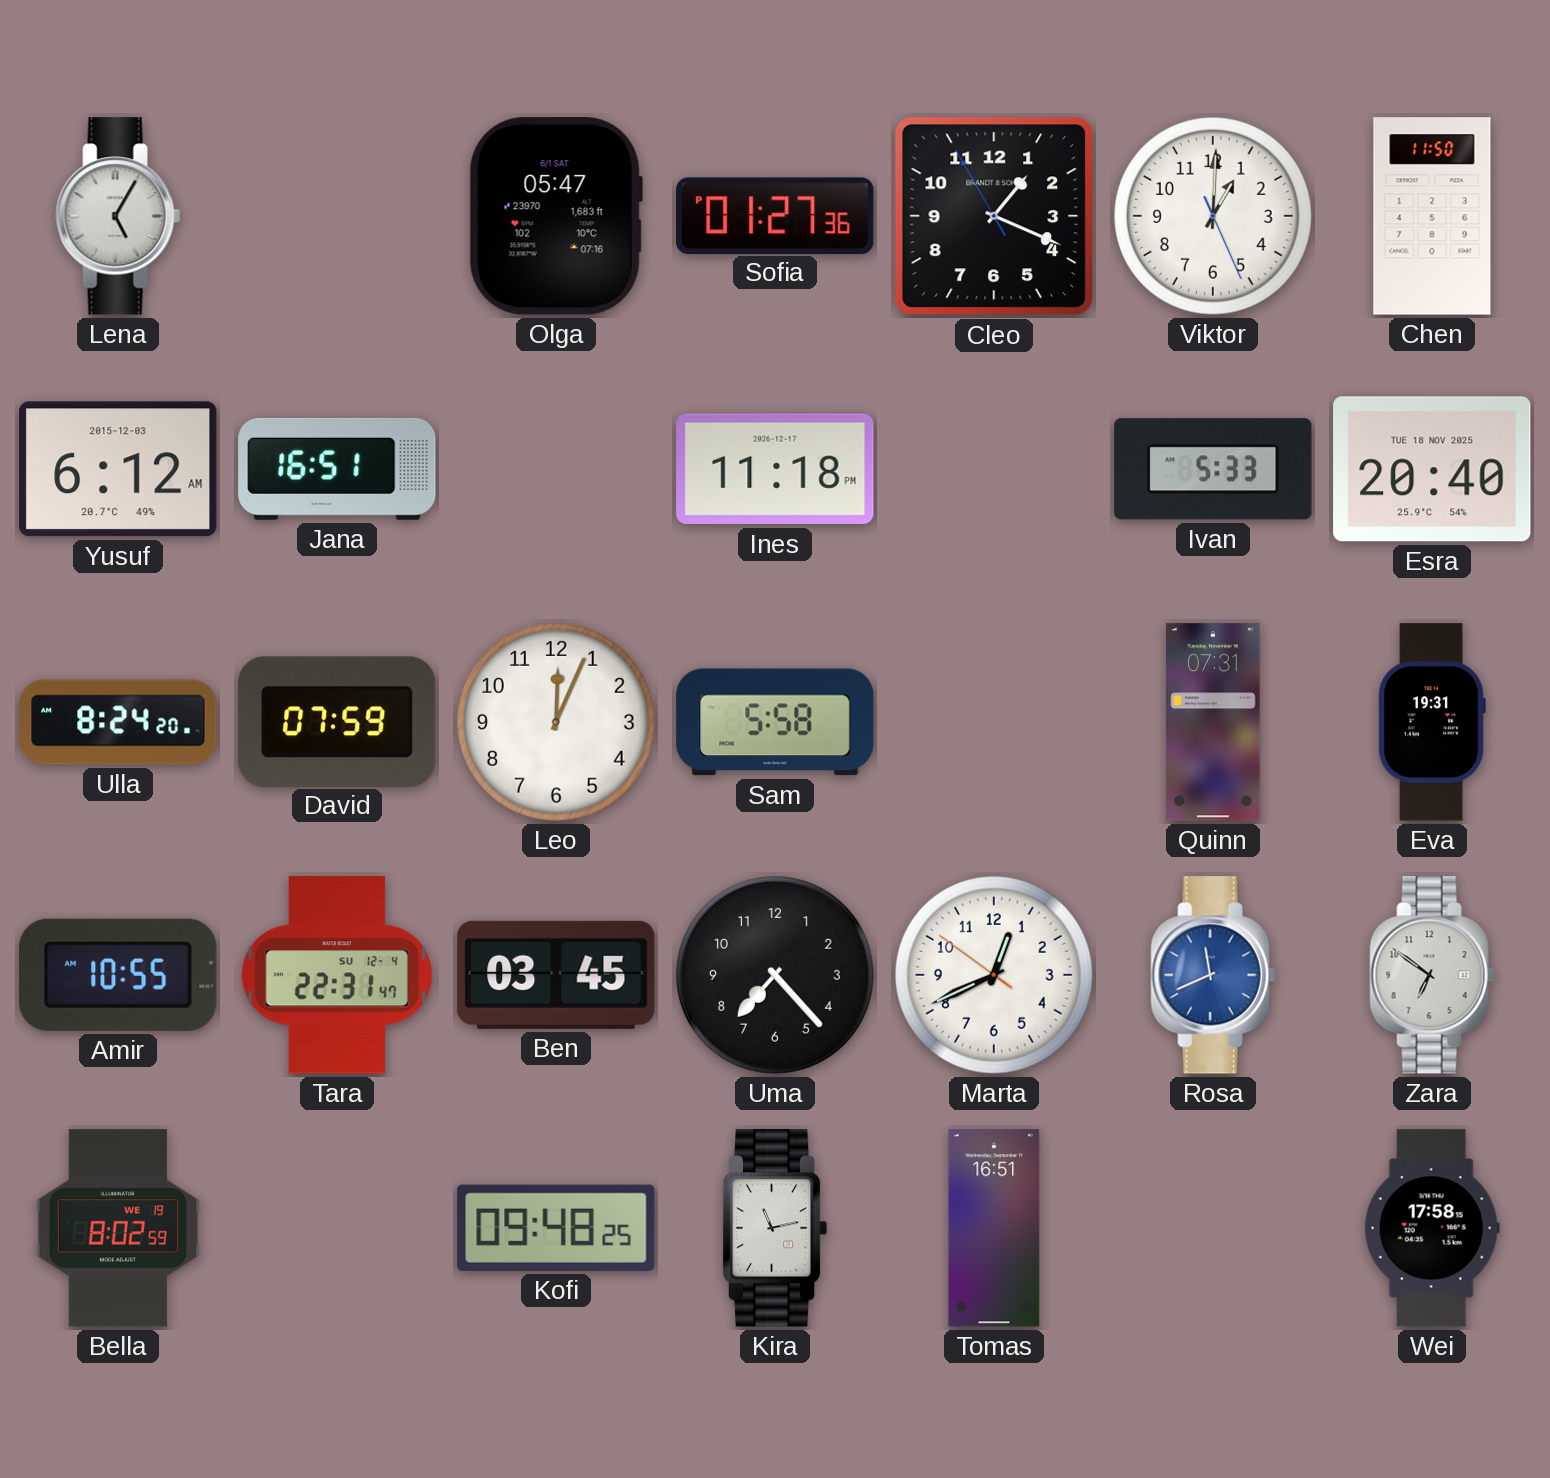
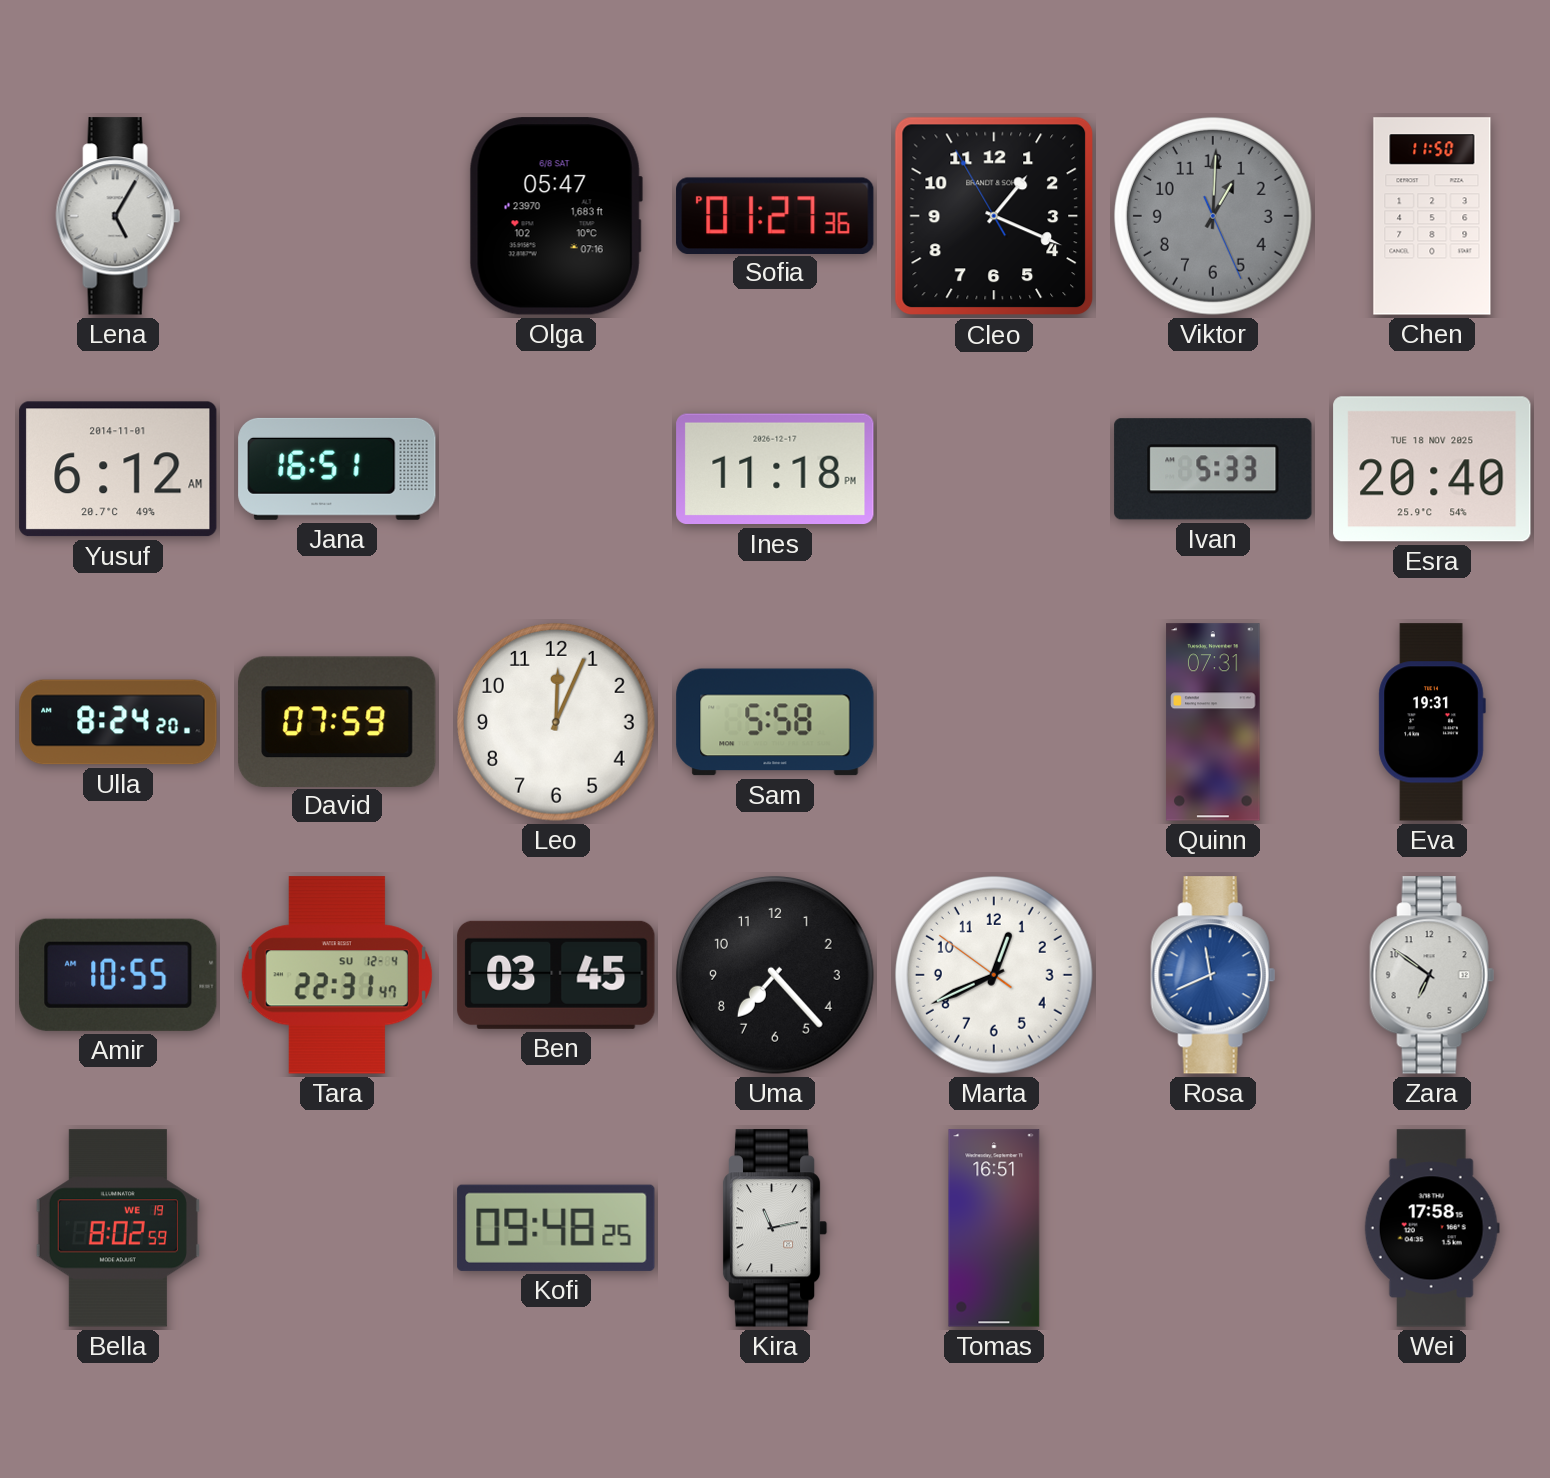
Olga date: 6/1 SAT -> 6/8 SAT
Viktor dial: white -> grey
Yusuf date: 2015-12-03 -> 2014-11-01
